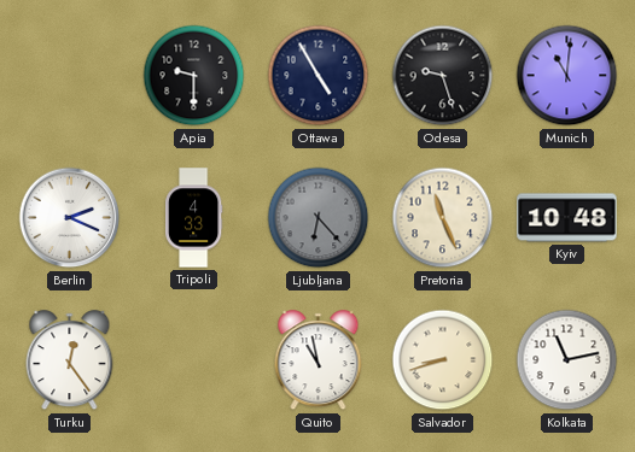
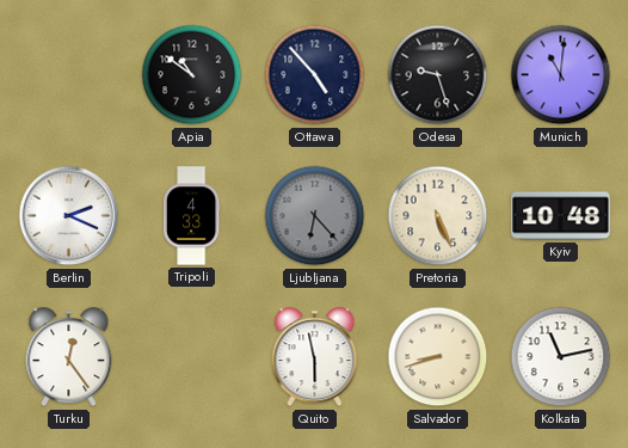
Apia: 9:30 -> 10:51
Ottawa: 4:55 -> 4:53
Pretoria: 11:26 -> 5:26
Quito: 10:58 -> 5:58
